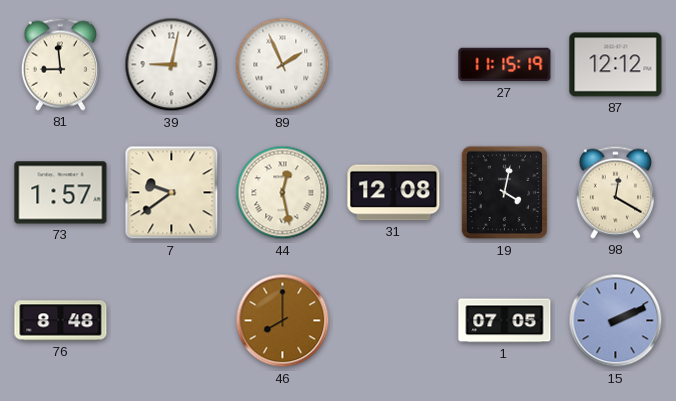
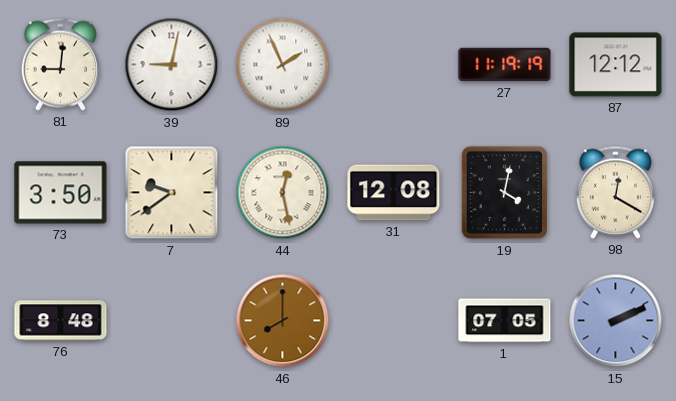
81: 8:59 -> 9:01
27: 11:15 -> 11:19
73: 1:57 -> 3:50
